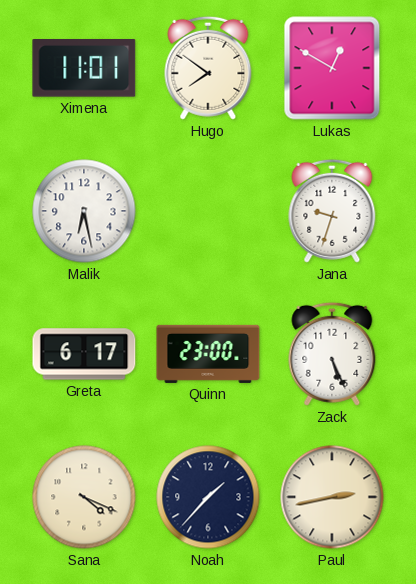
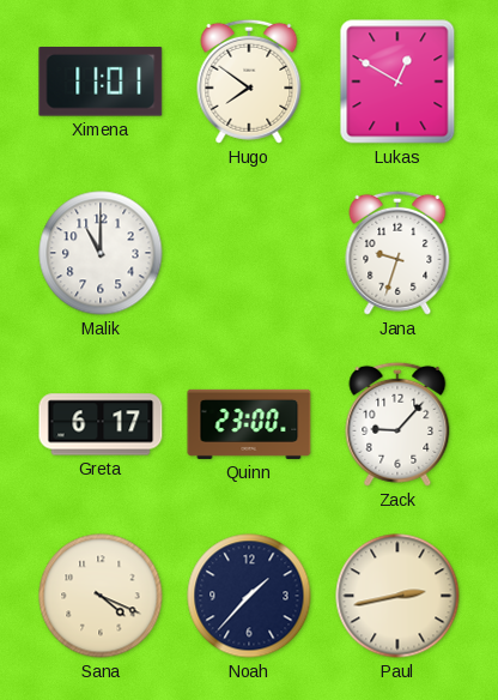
Malik: 6:28 -> 11:00
Zack: 5:26 -> 9:07
